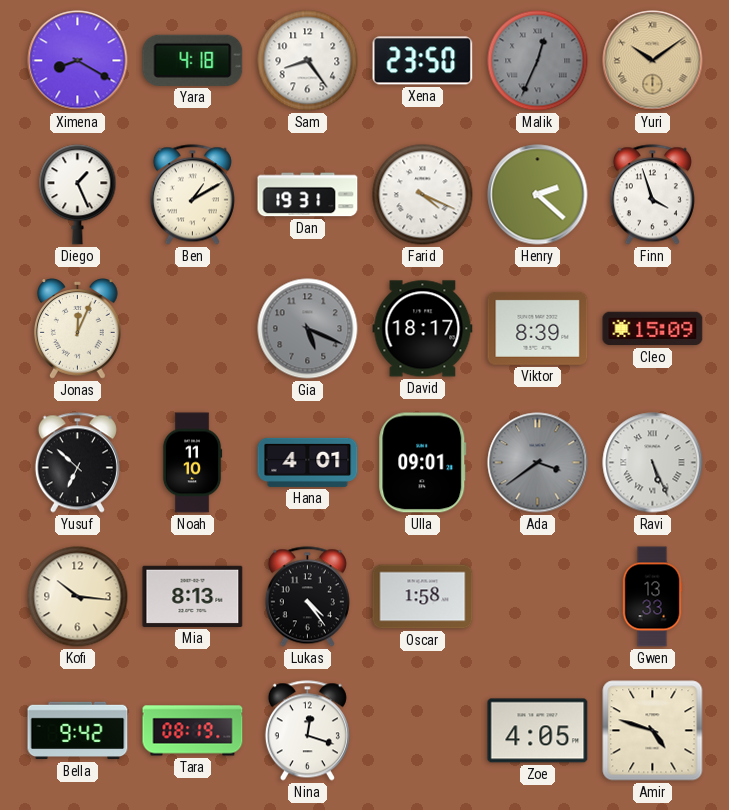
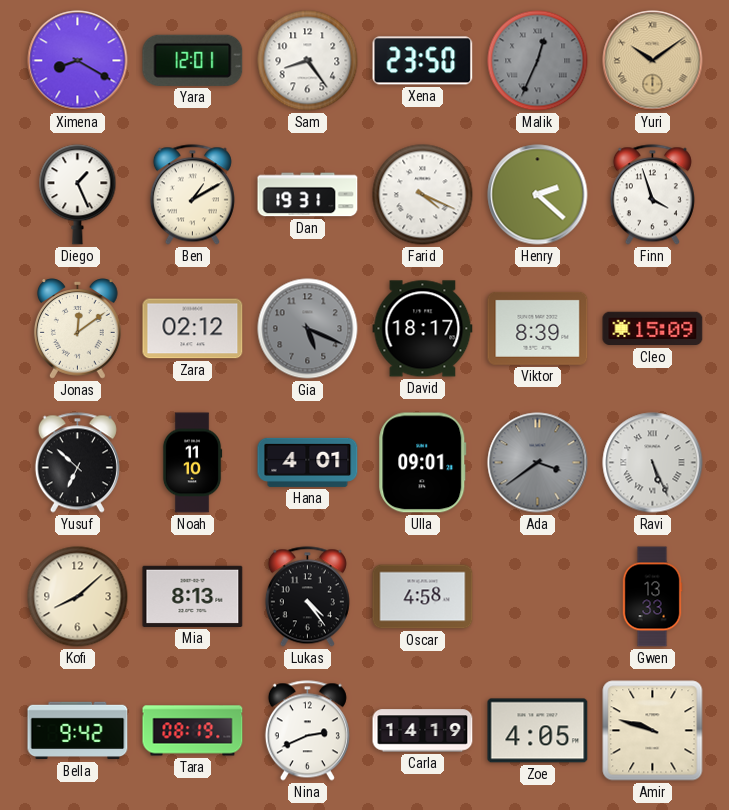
Yara: 4:18 -> 12:01
Jonas: 12:04 -> 12:09
Zara: none -> 02:12
Kofi: 10:16 -> 8:08
Oscar: 1:58 -> 4:58
Nina: 12:18 -> 2:41
Carla: none -> 14:19
Amir: 4:48 -> 9:48
